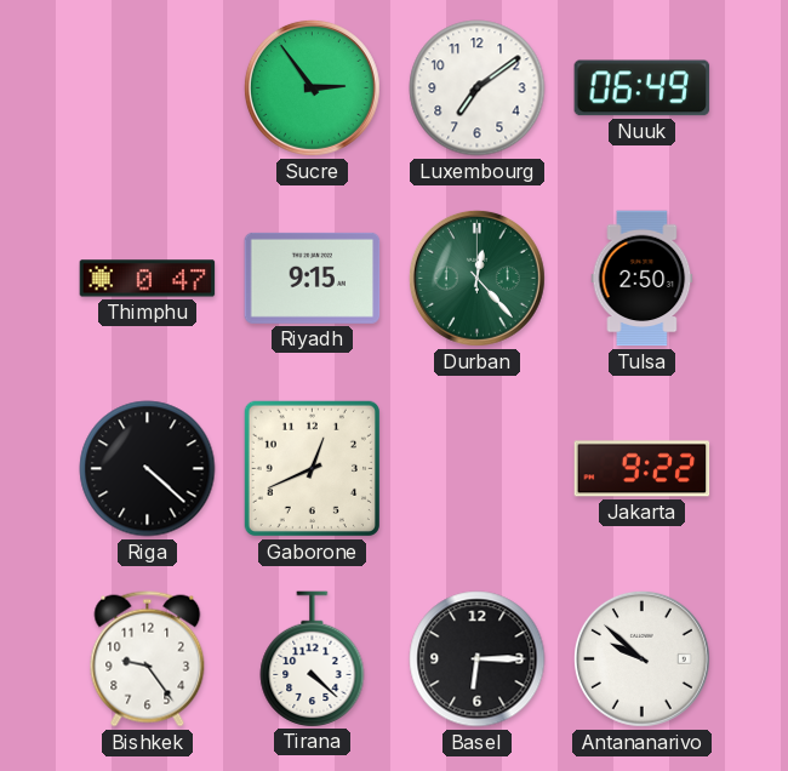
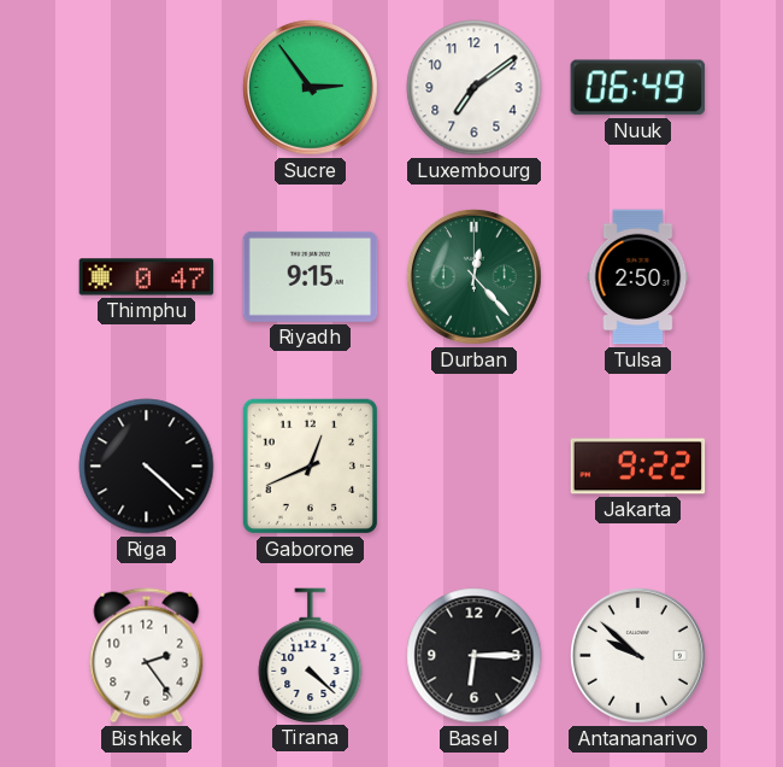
Bishkek: 9:24 -> 2:24
